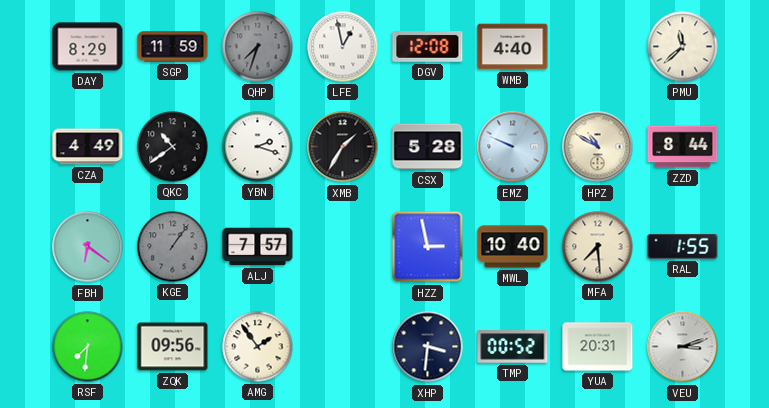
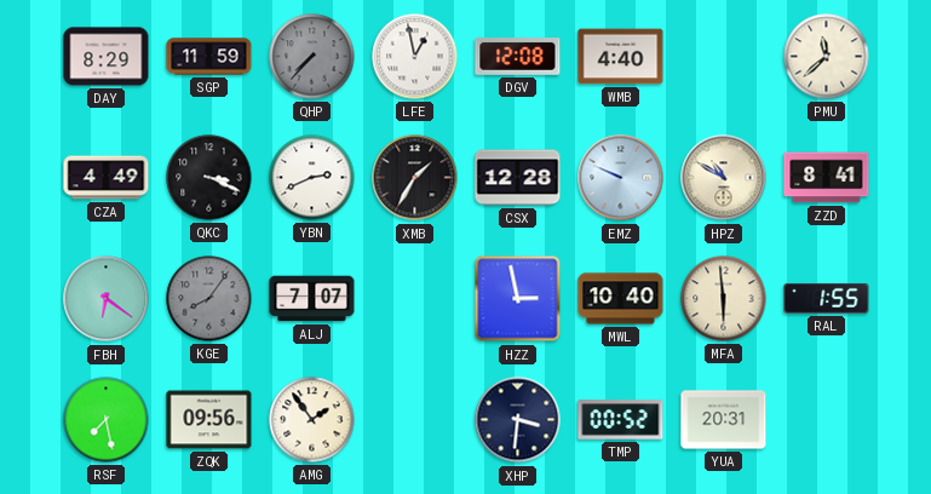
QHP: 7:33 -> 7:37
QKC: 10:39 -> 3:19
YBN: 2:18 -> 2:41
CSX: 5:28 -> 12:28
ZZD: 8:44 -> 8:41
KGE: 1:06 -> 8:06
ALJ: 7:57 -> 7:07
MFA: 7:29 -> 5:59
RSF: 7:31 -> 7:28
VEU: 3:12 -> none
